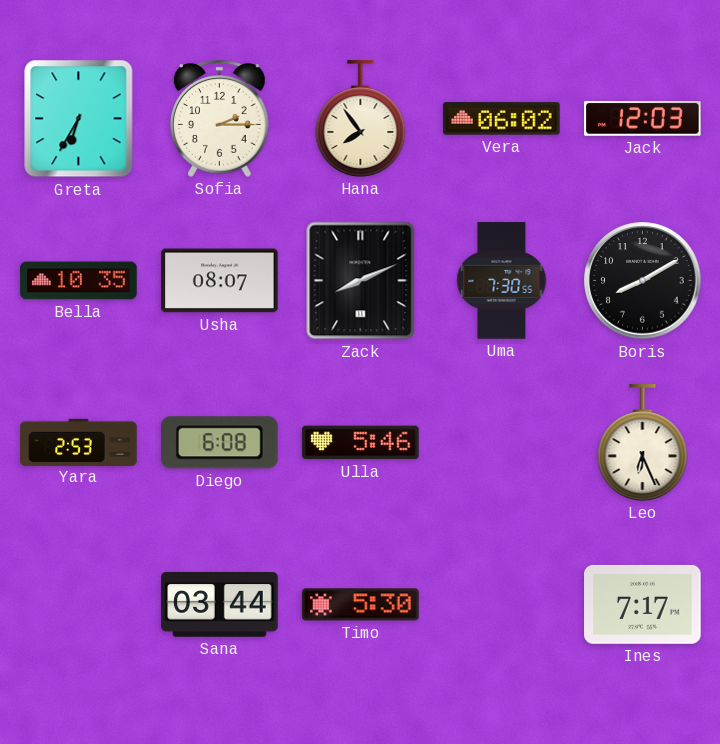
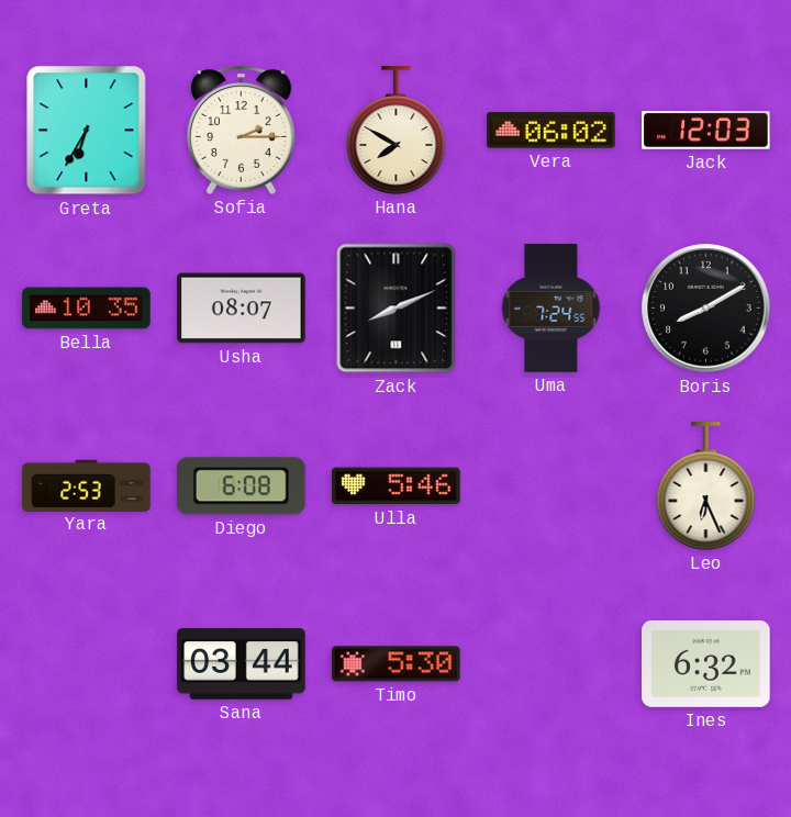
Hana: 7:54 -> 7:50
Uma: 7:30 -> 7:24
Ines: 7:17 -> 6:32
